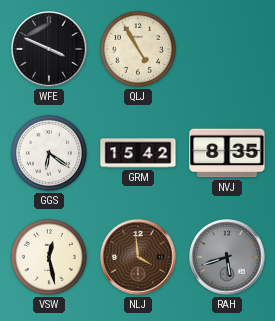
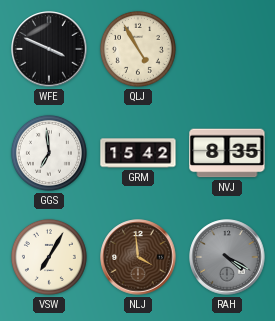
GGS: 6:21 -> 6:59
VSW: 12:28 -> 7:05
RAH: 5:42 -> 4:20
